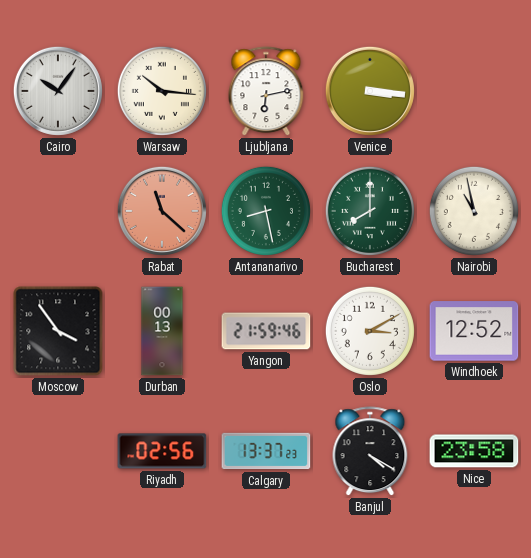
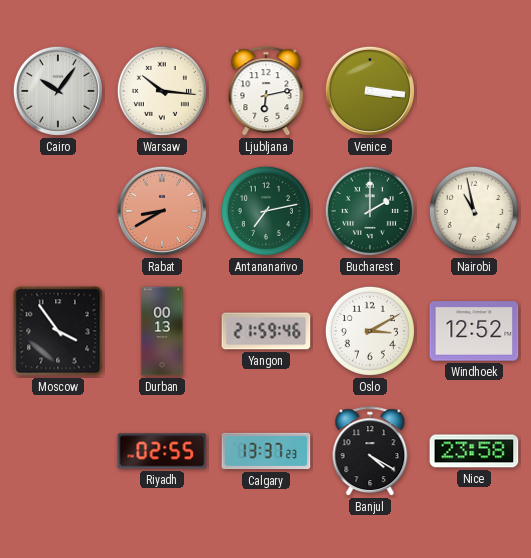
Rabat: 11:22 -> 8:40
Antananarivo: 8:28 -> 7:13
Bucharest: 8:00 -> 2:00
Riyadh: 02:56 -> 02:55
